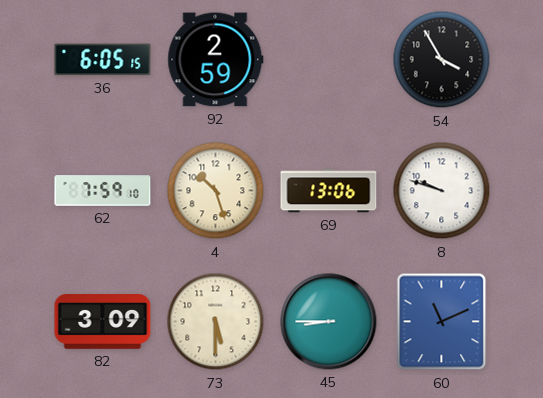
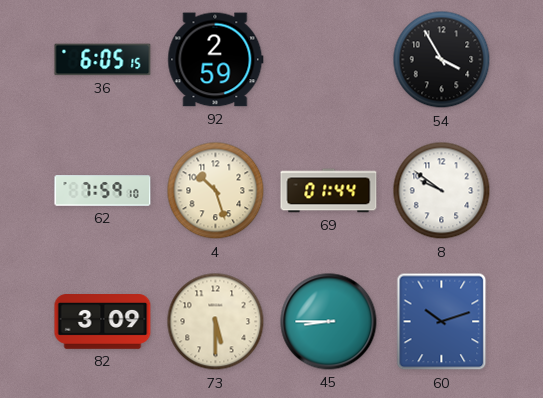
69: 13:06 -> 01:44
8: 9:48 -> 9:51
60: 11:11 -> 10:12
